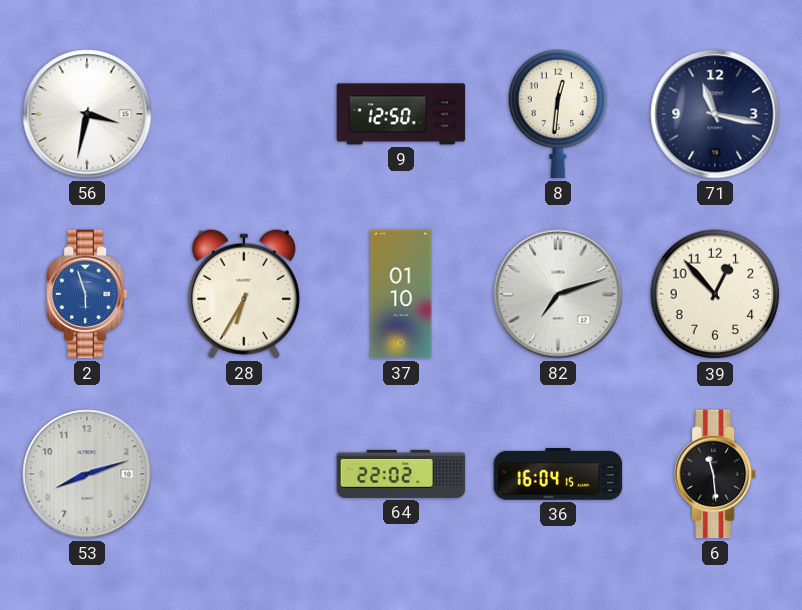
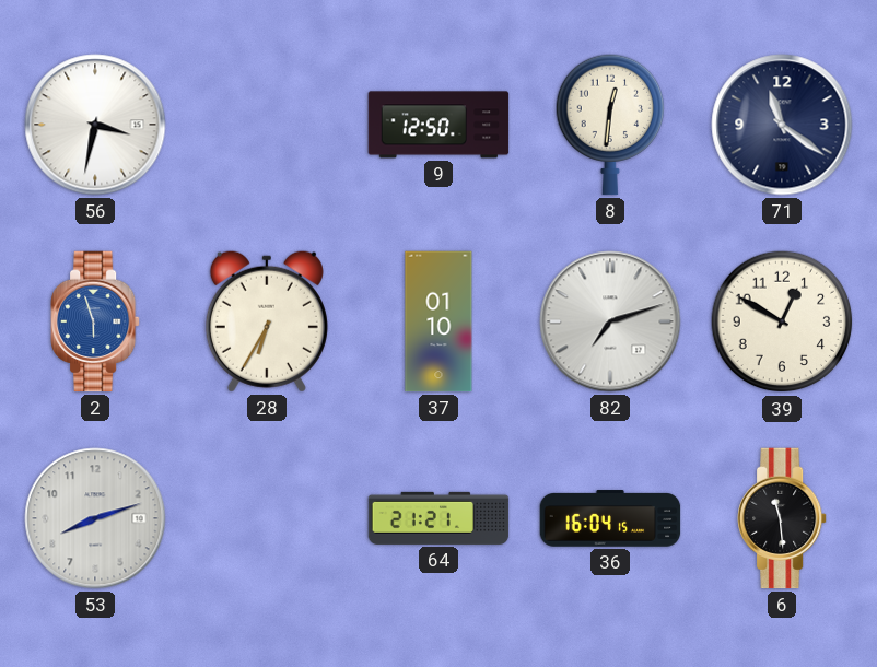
71: 11:17 -> 11:21
39: 12:53 -> 12:50
64: 22:02 -> 21:21
